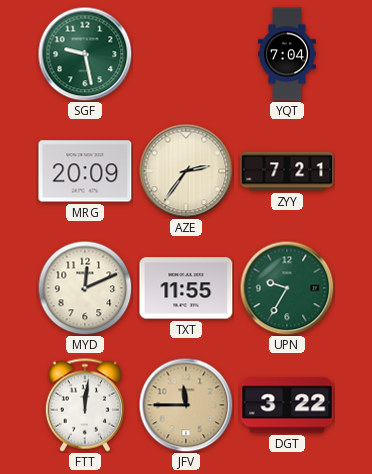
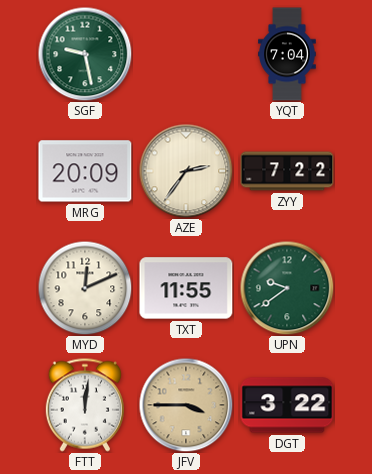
ZYY: 7:21 -> 7:22
UPN: 9:35 -> 9:39
JFV: 11:45 -> 3:45
